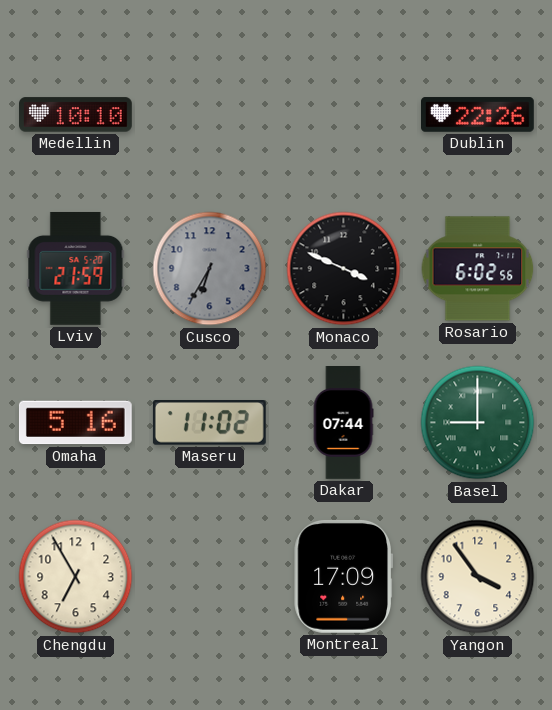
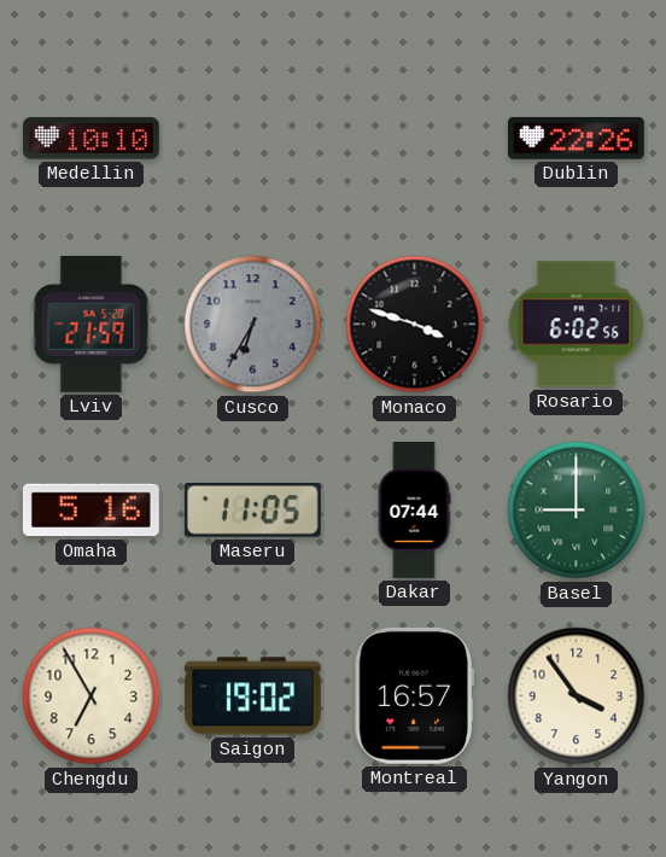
Monaco: 3:49 -> 3:48
Maseru: 11:02 -> 11:05
Saigon: none -> 19:02
Montreal: 17:09 -> 16:57
